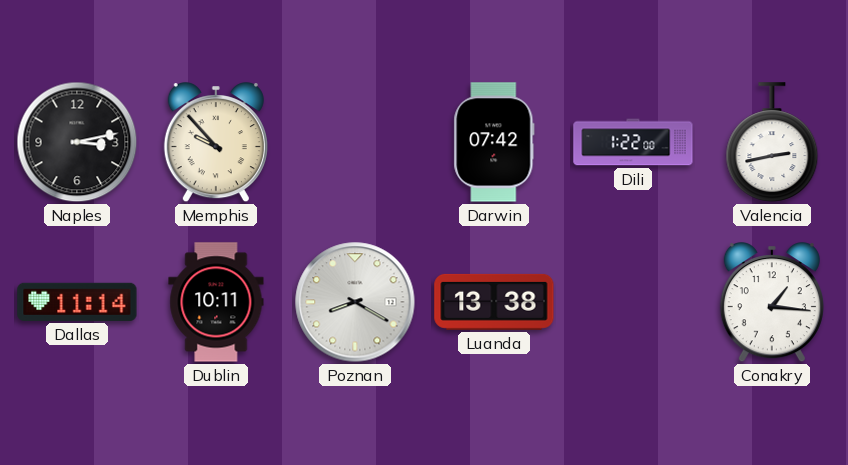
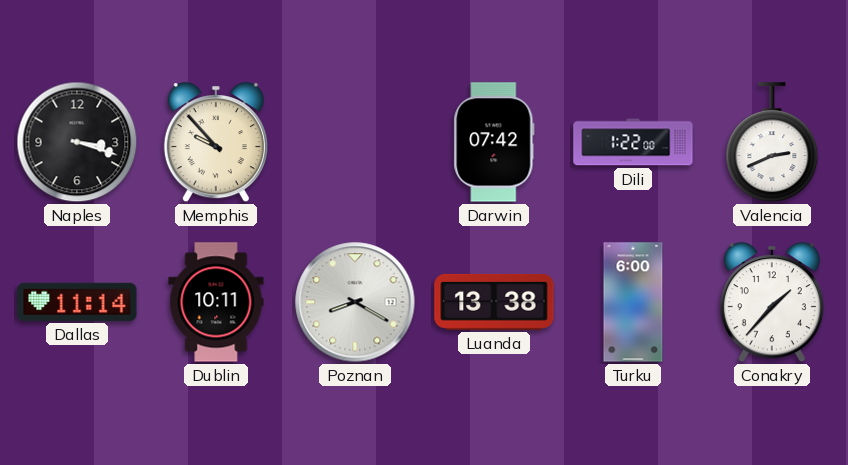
Naples: 3:13 -> 3:18
Valencia: 2:43 -> 2:41
Turku: none -> 6:00
Conakry: 1:16 -> 1:37
